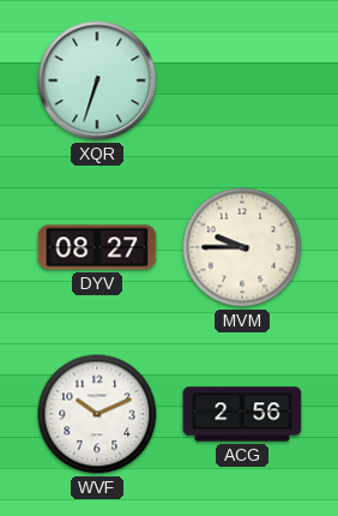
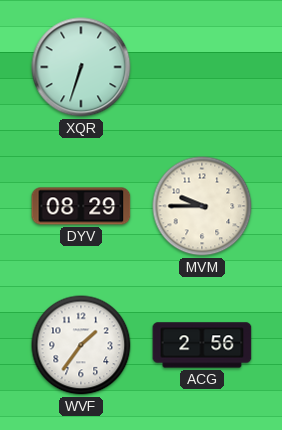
DYV: 08:27 -> 08:29
WVF: 10:11 -> 1:36
